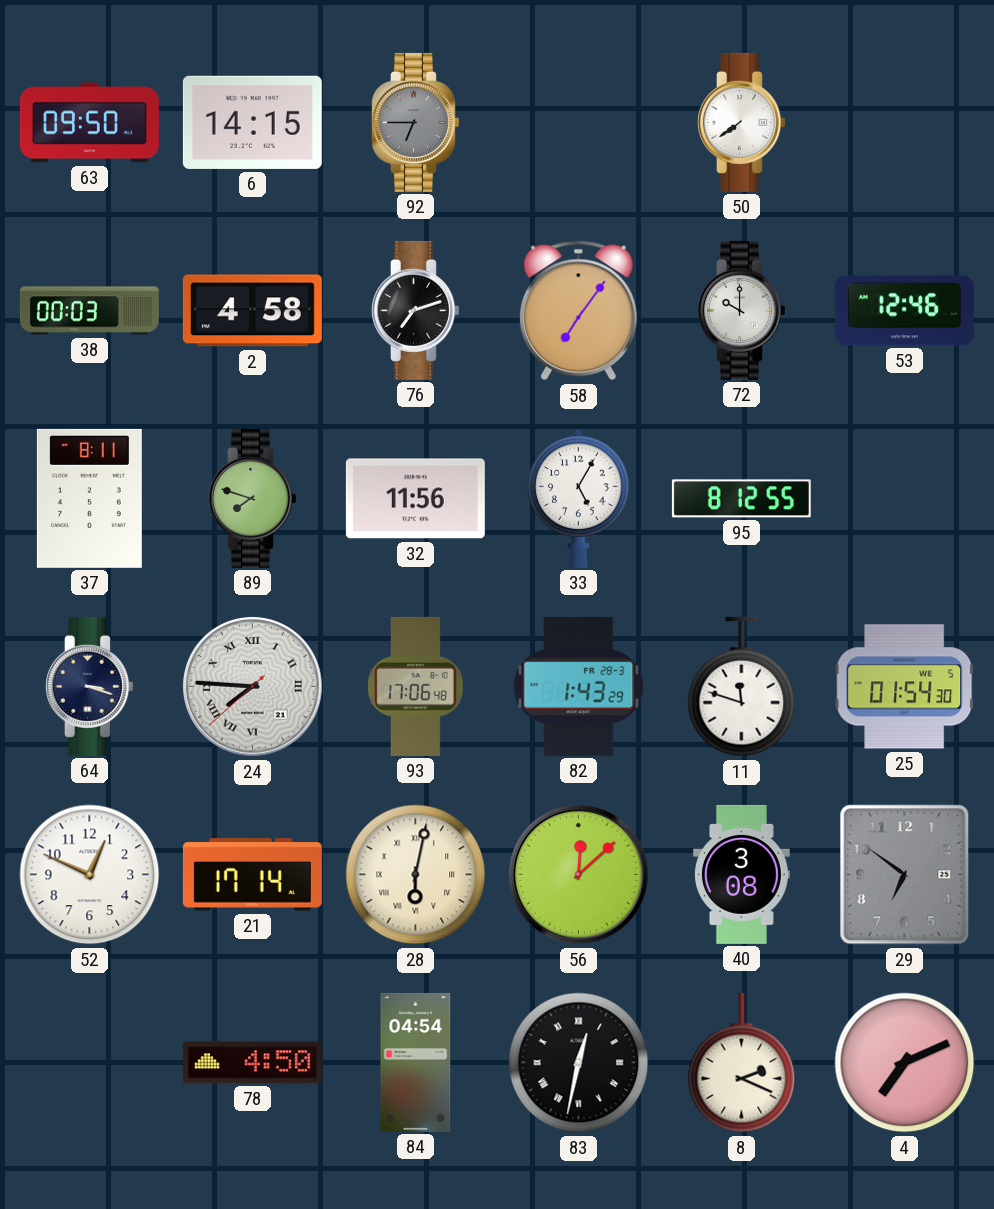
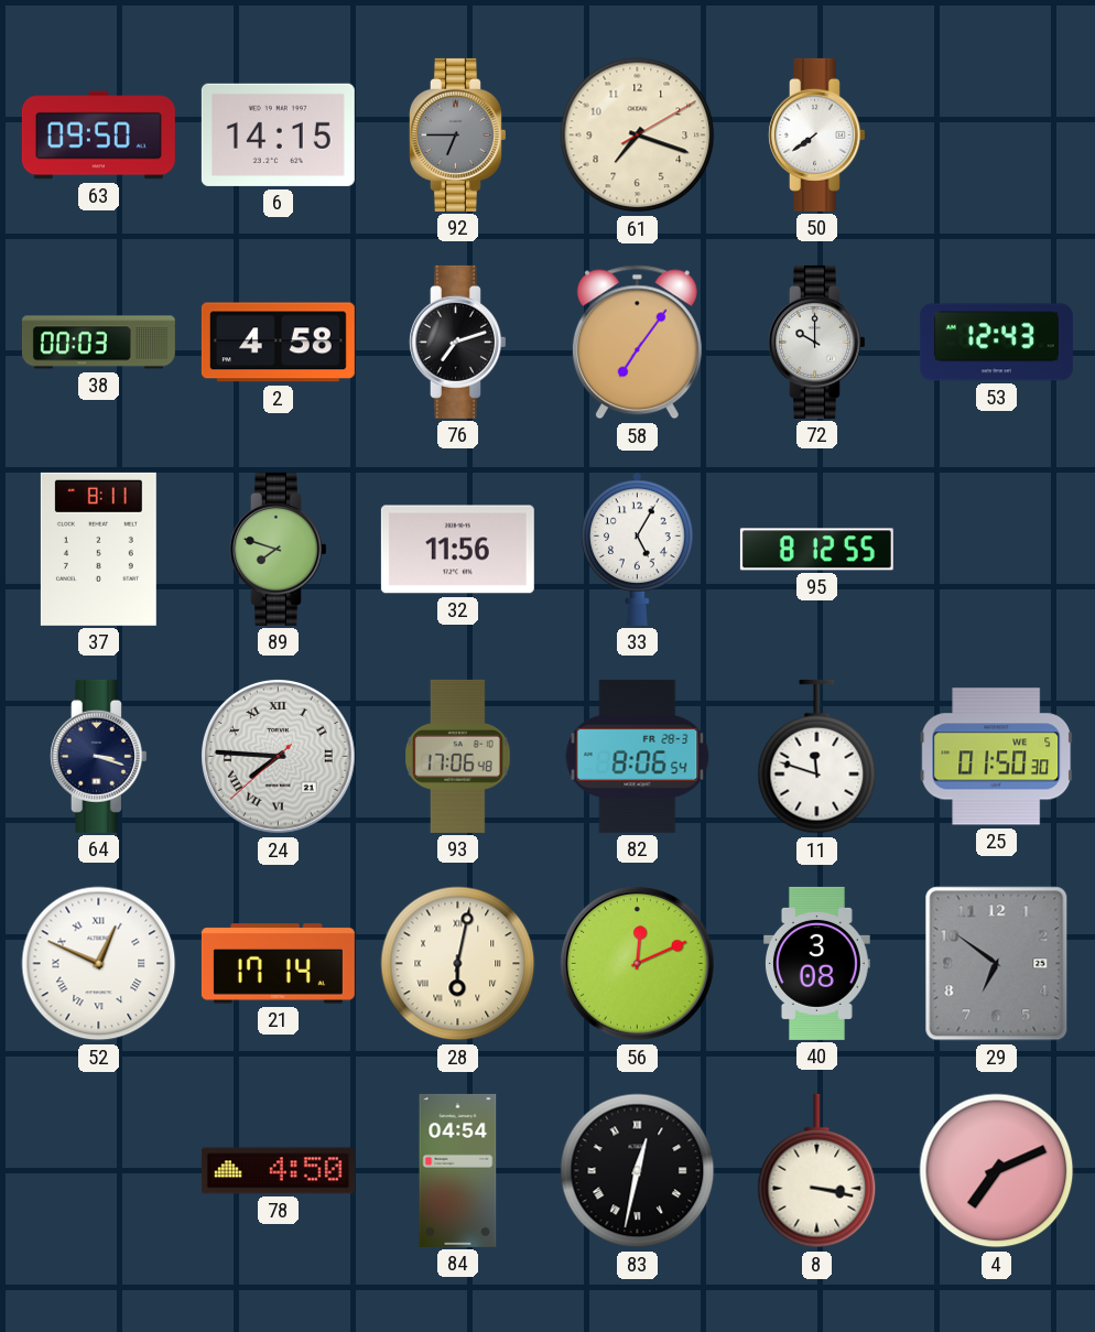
61: none -> 7:18
53: 12:46 -> 12:43
82: 1:43 -> 8:06
25: 01:54 -> 01:50
52 numerals: Arabic -> Roman
56: 12:08 -> 12:11
8: 2:19 -> 3:17
